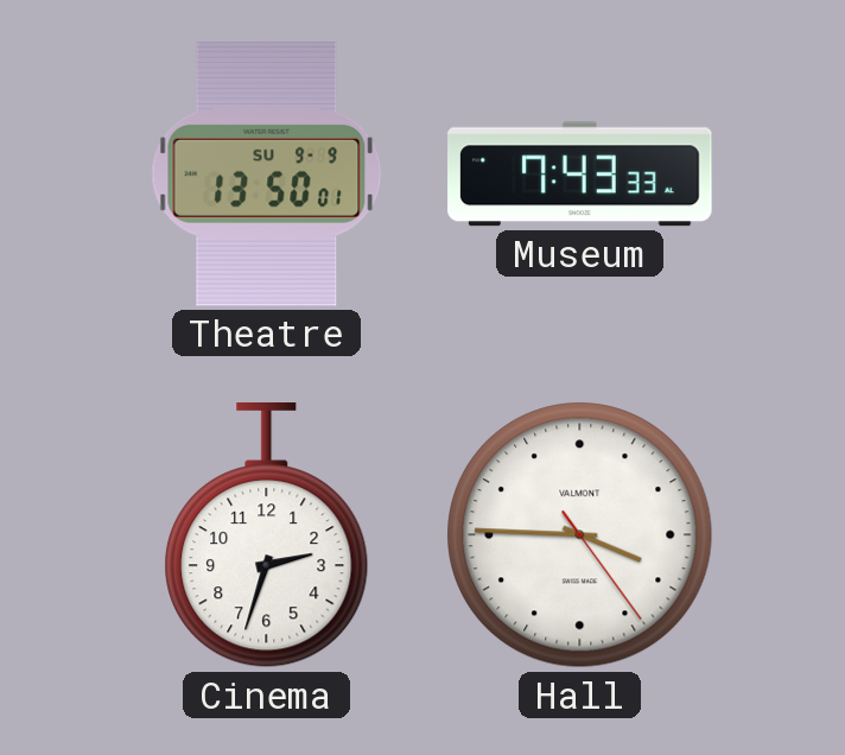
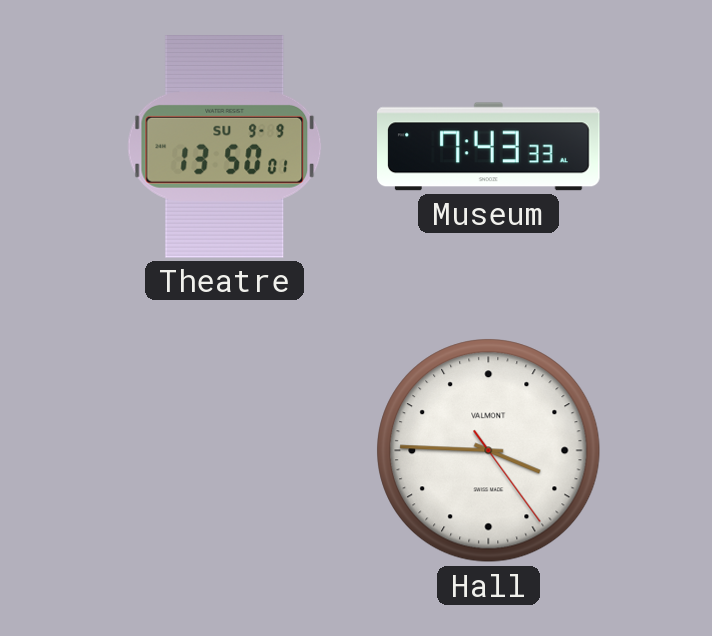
Cinema: 2:33 -> none
